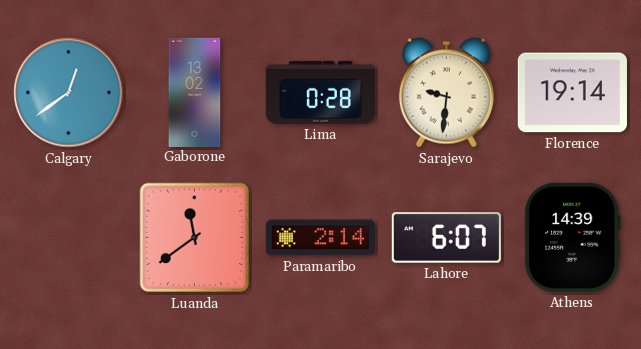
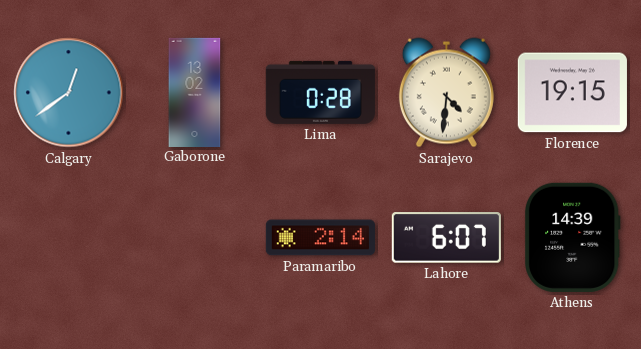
Sarajevo: 9:31 -> 4:31
Florence: 19:14 -> 19:15
Luanda: 11:39 -> none
